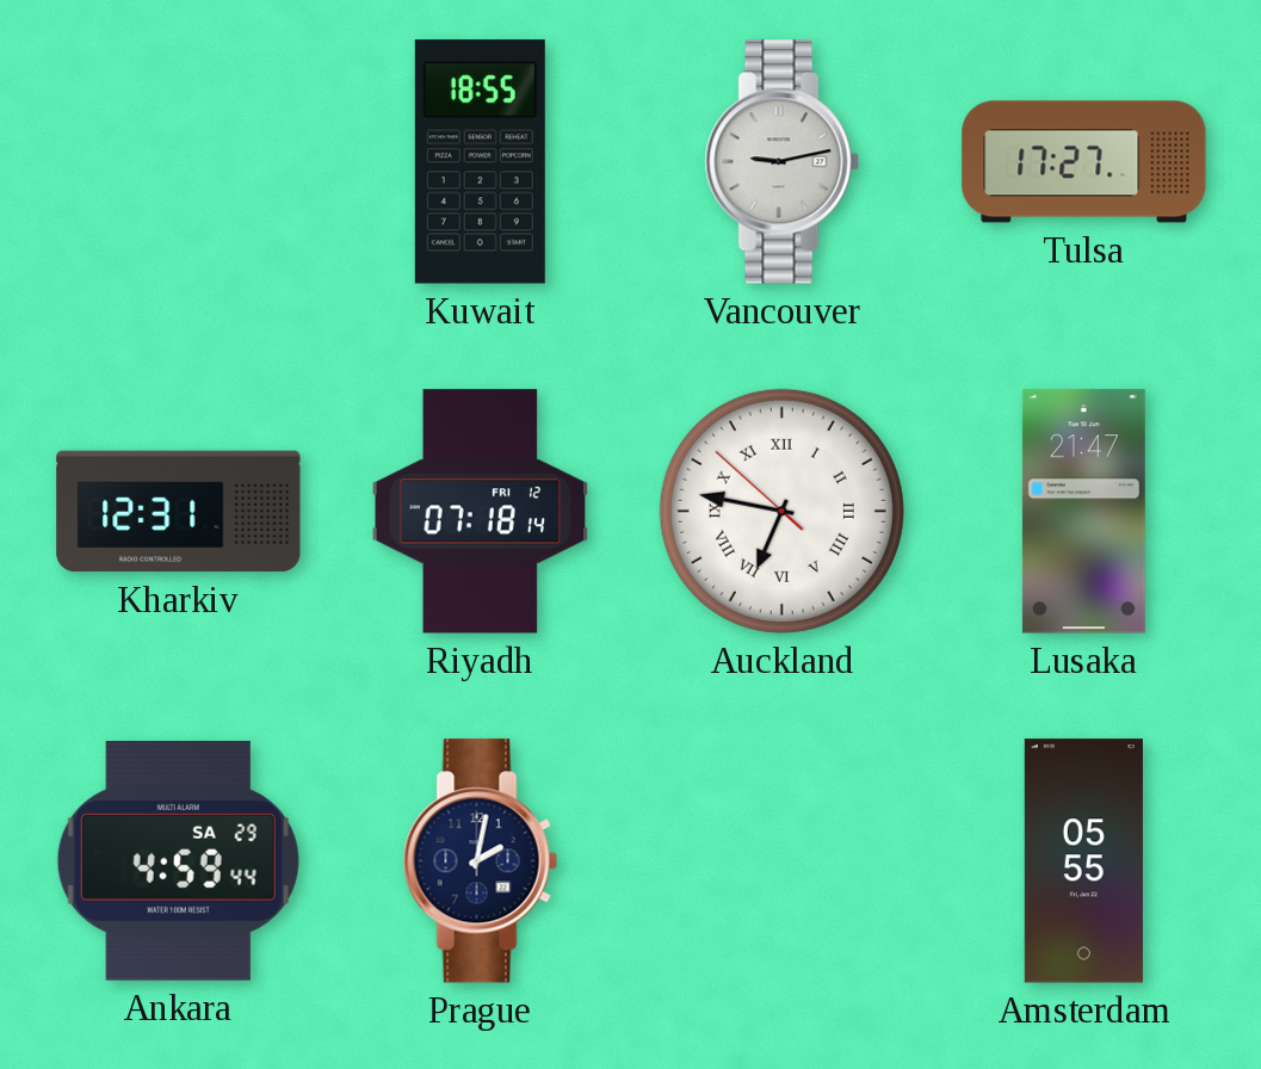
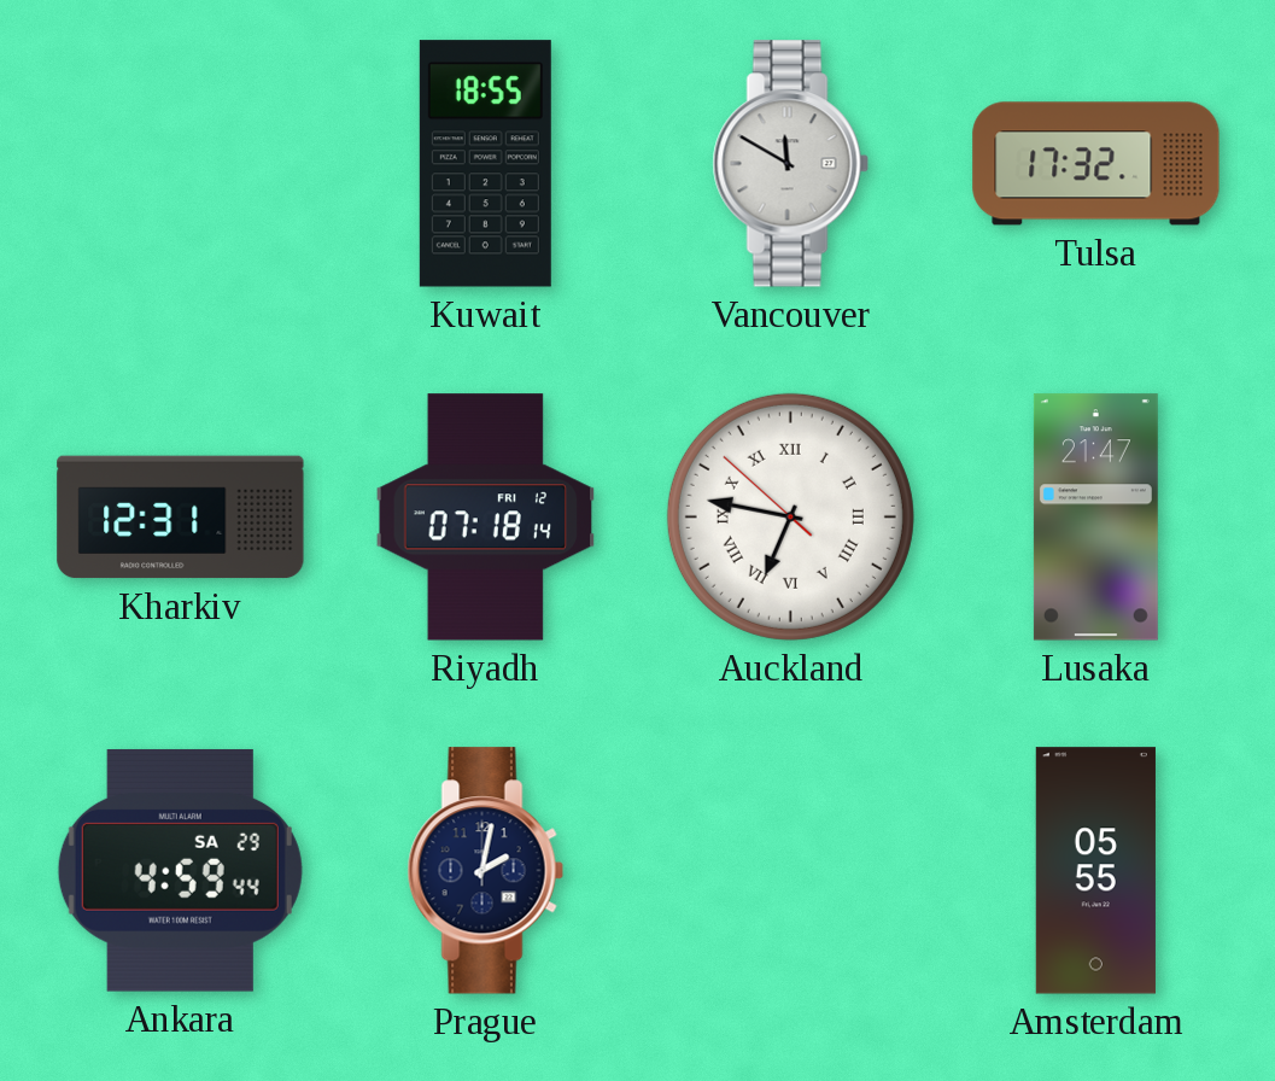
Vancouver: 9:13 -> 11:50
Tulsa: 17:27 -> 17:32
